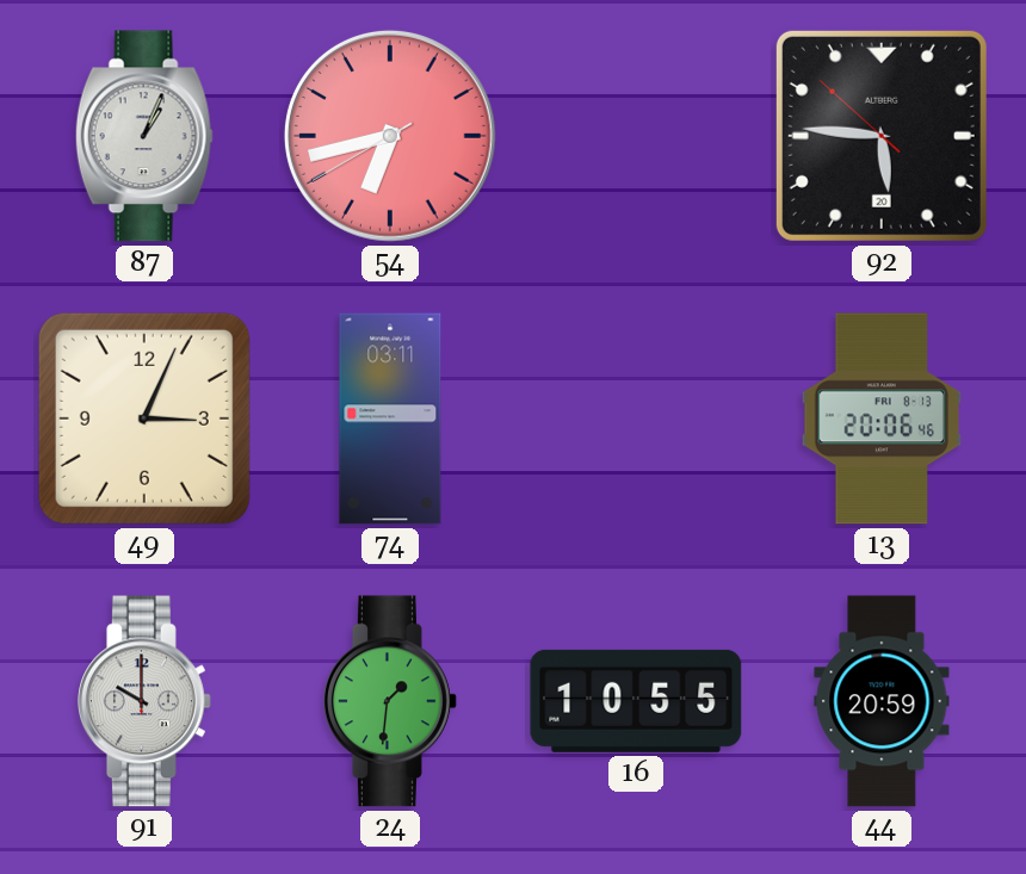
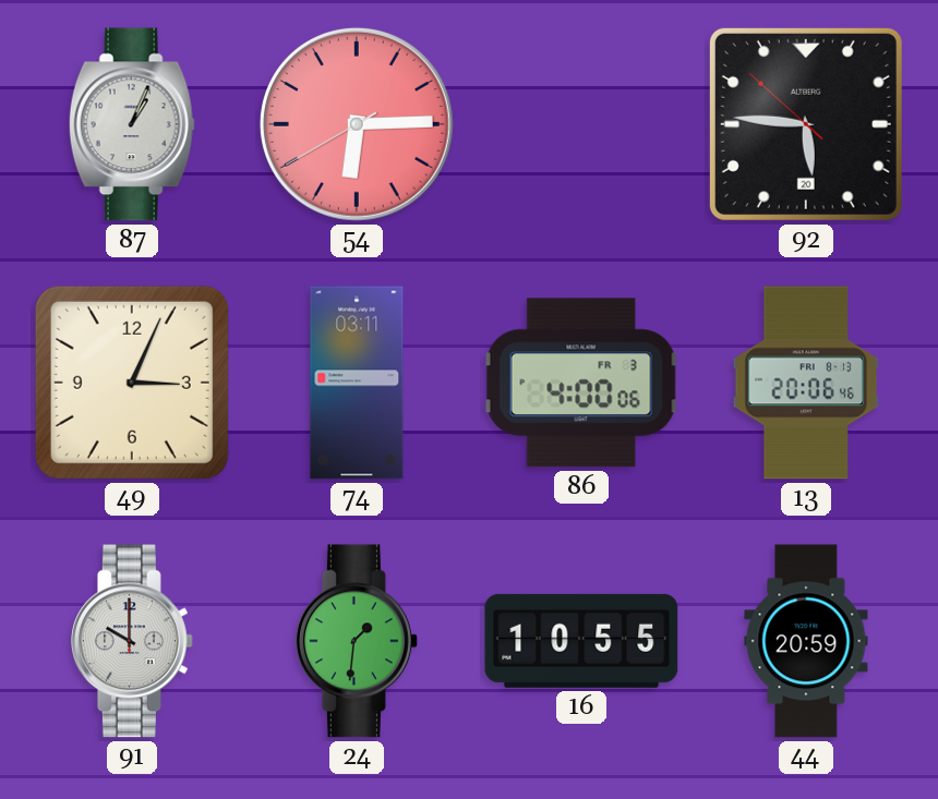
54: 6:42 -> 6:14
86: none -> 4:00
